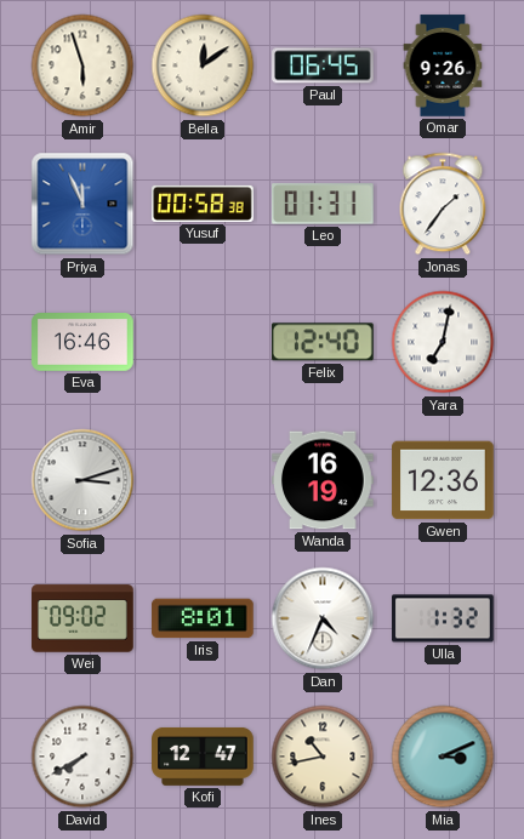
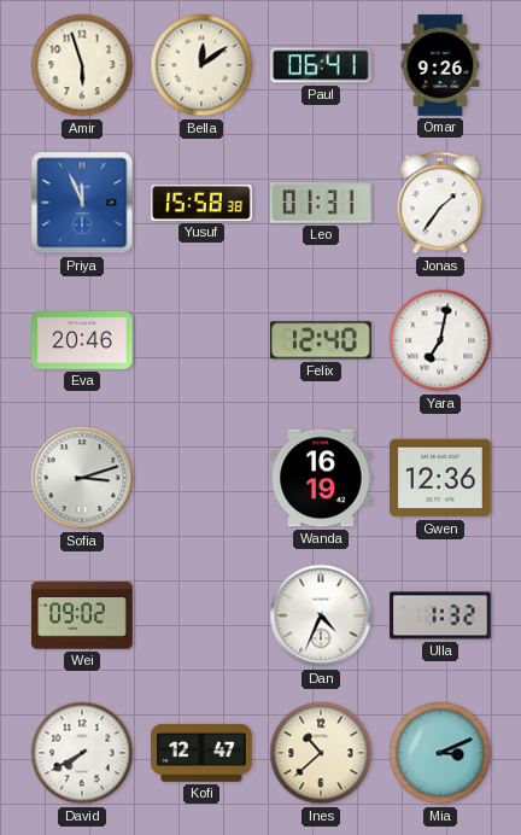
Paul: 06:45 -> 06:41
Yusuf: 00:58 -> 15:58
Eva: 16:46 -> 20:46
Iris: 8:01 -> none
Ines: 10:43 -> 10:38
